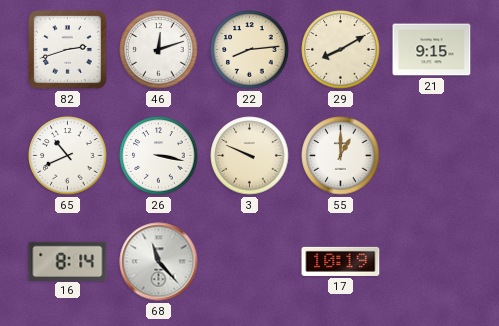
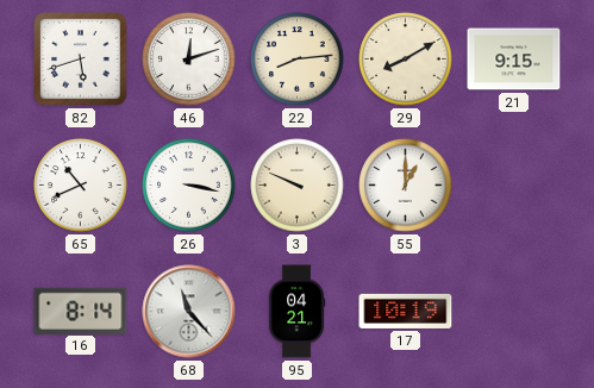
82: 2:42 -> 5:42
95: none -> 04:21
